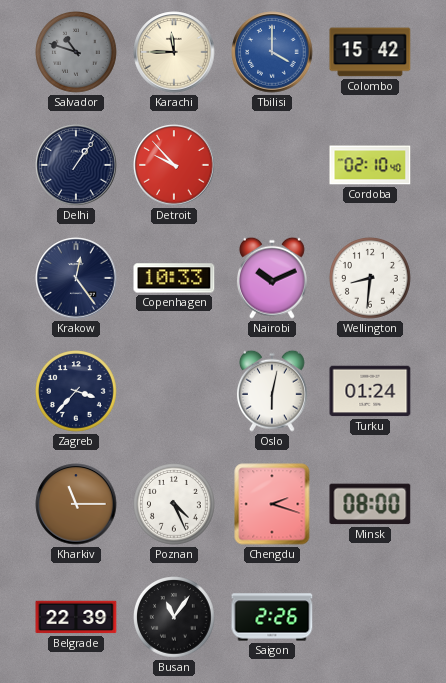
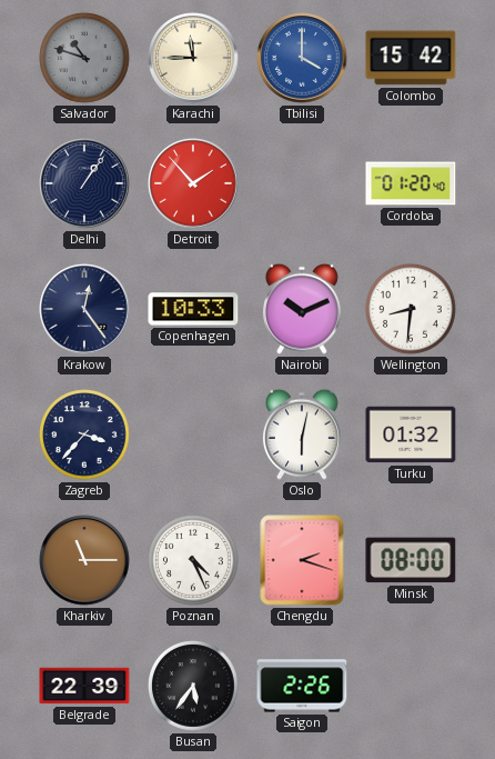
Detroit: 9:53 -> 1:53
Cordoba: 02:10 -> 01:20
Turku: 01:24 -> 01:32
Busan: 11:06 -> 5:36
